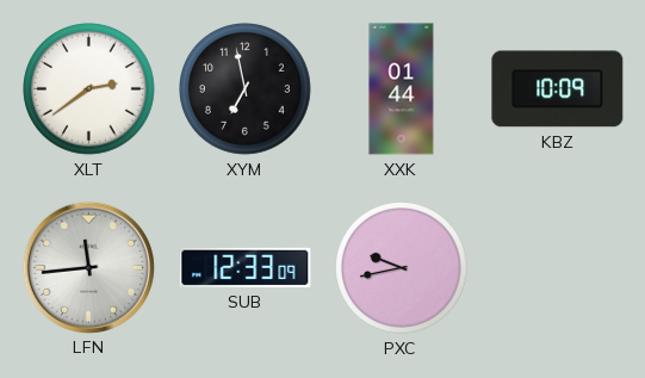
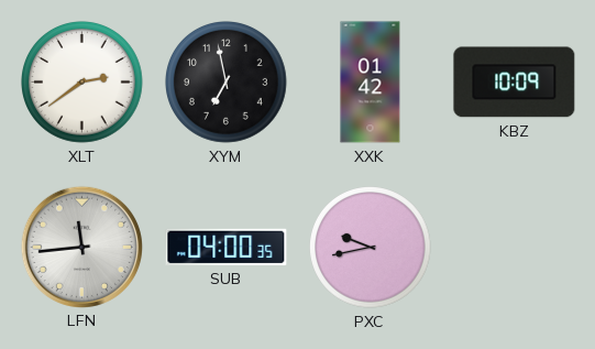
XXK: 01:44 -> 01:42
SUB: 12:33 -> 04:00
